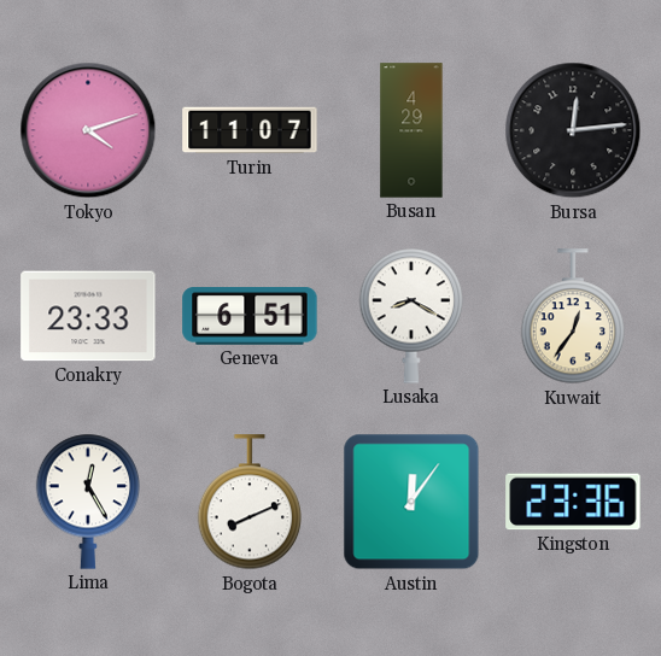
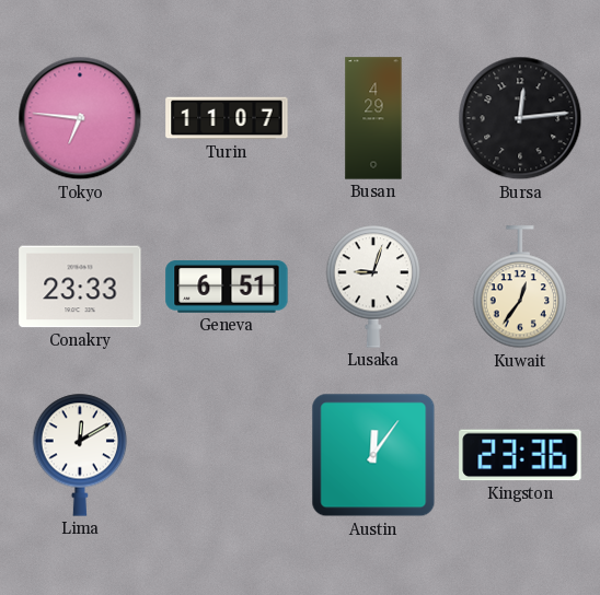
Tokyo: 4:12 -> 6:46
Lusaka: 8:20 -> 9:03
Lima: 12:25 -> 12:10
Bogota: 8:11 -> none
